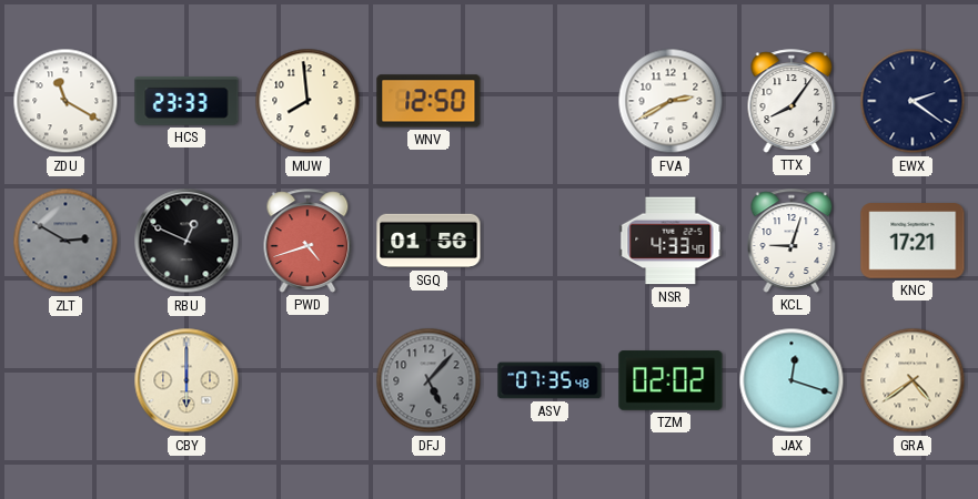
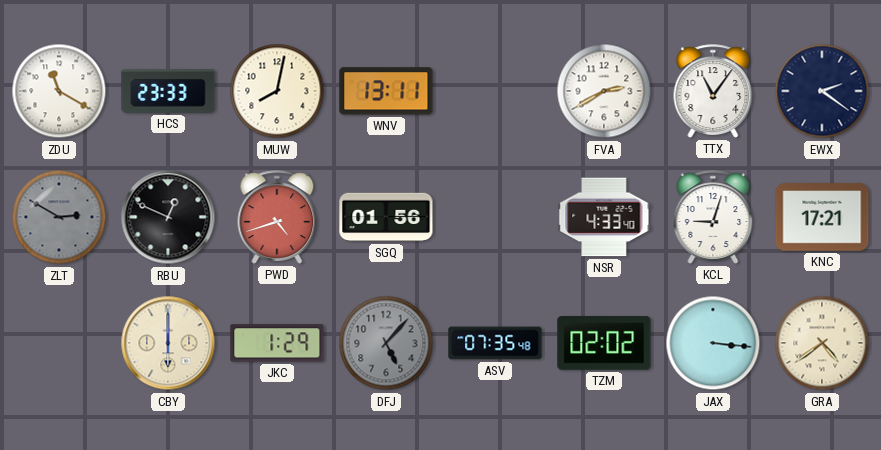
MUW: 7:59 -> 8:02
WNV: 12:50 -> 13:11
TTX: 8:06 -> 11:06
JKC: none -> 1:29
JAX: 12:18 -> 3:16
